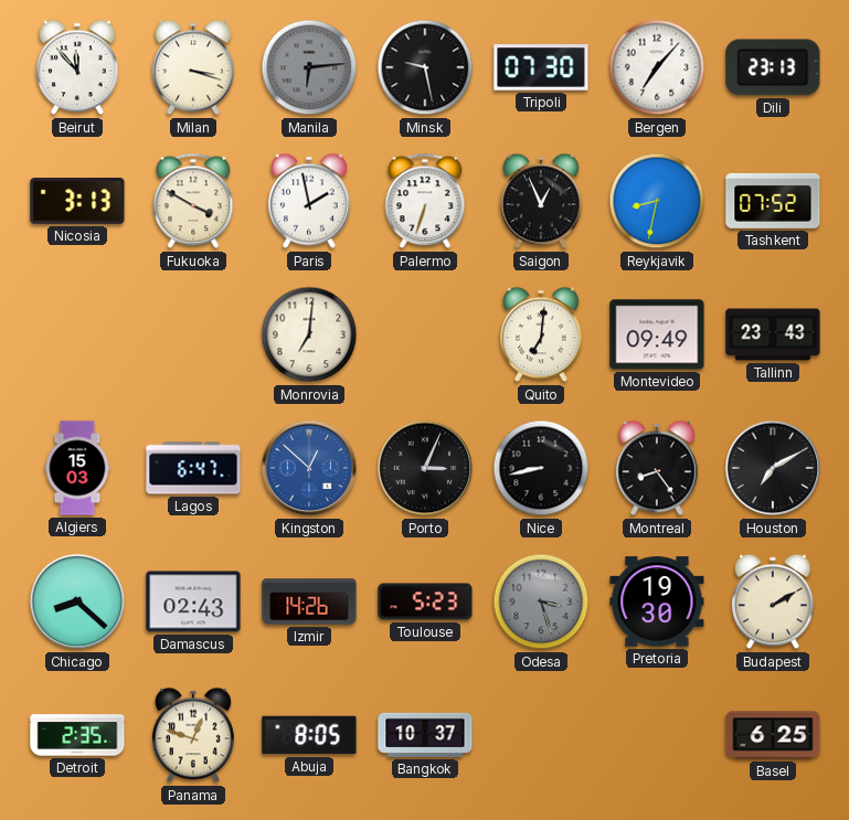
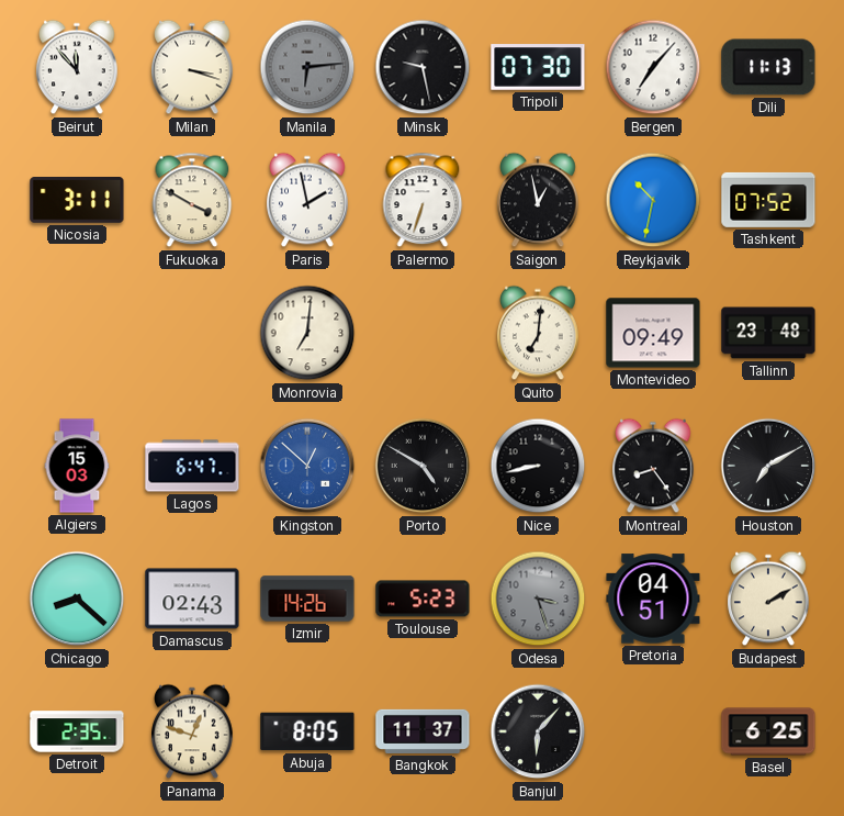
Dili: 23:13 -> 11:13
Nicosia: 3:13 -> 3:11
Saigon: 12:56 -> 12:58
Reykjavik: 8:32 -> 10:32
Tallinn: 23:43 -> 23:48
Porto: 3:04 -> 4:50
Pretoria: 19:30 -> 04:51
Bangkok: 10:37 -> 11:37
Banjul: none -> 6:07
